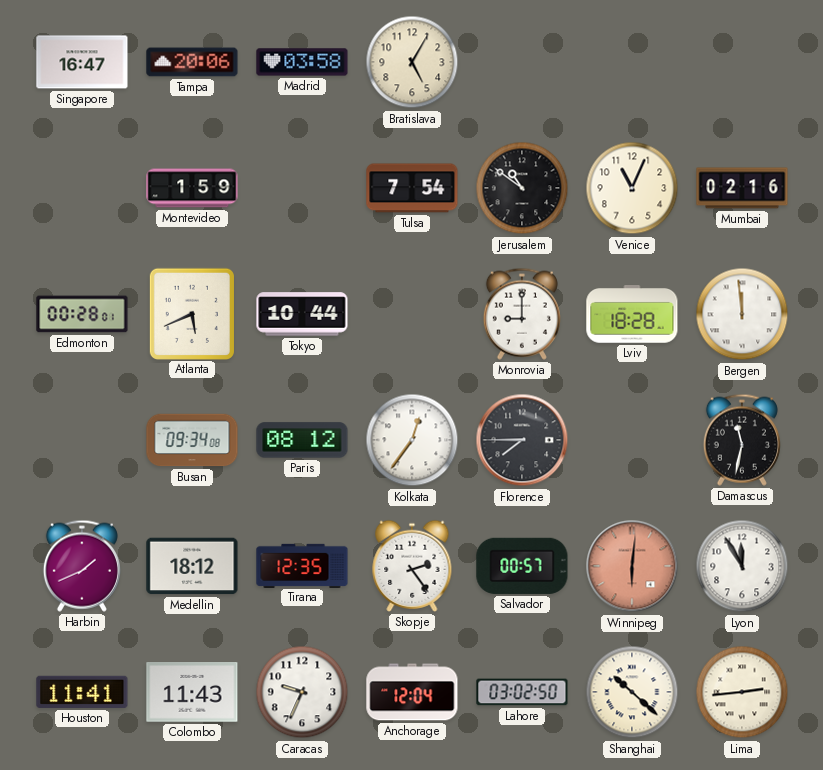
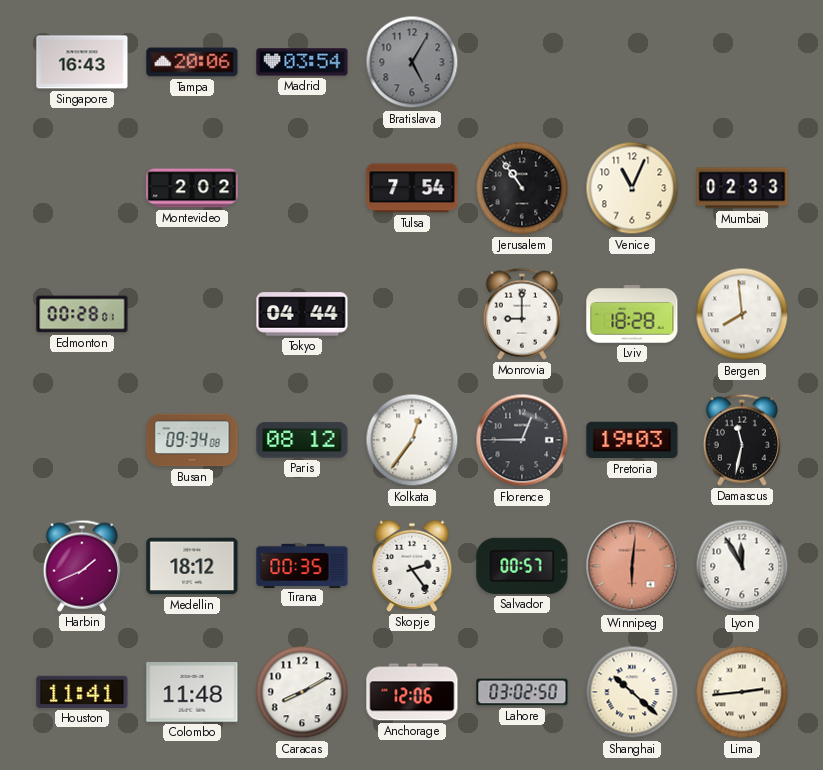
Singapore: 16:47 -> 16:43
Madrid: 03:58 -> 03:54
Bratislava dial: cream -> grey
Montevideo: 1:59 -> 2:02
Jerusalem: 10:51 -> 10:54
Mumbai: 02:16 -> 02:33
Atlanta: 5:41 -> none
Tokyo: 10:44 -> 04:44
Bergen: 11:59 -> 7:59
Florence: 7:45 -> 12:45
Pretoria: none -> 19:03
Tirana: 12:35 -> 00:35
Colombo: 11:43 -> 11:48
Caracas: 9:34 -> 8:10
Anchorage: 12:04 -> 12:06
